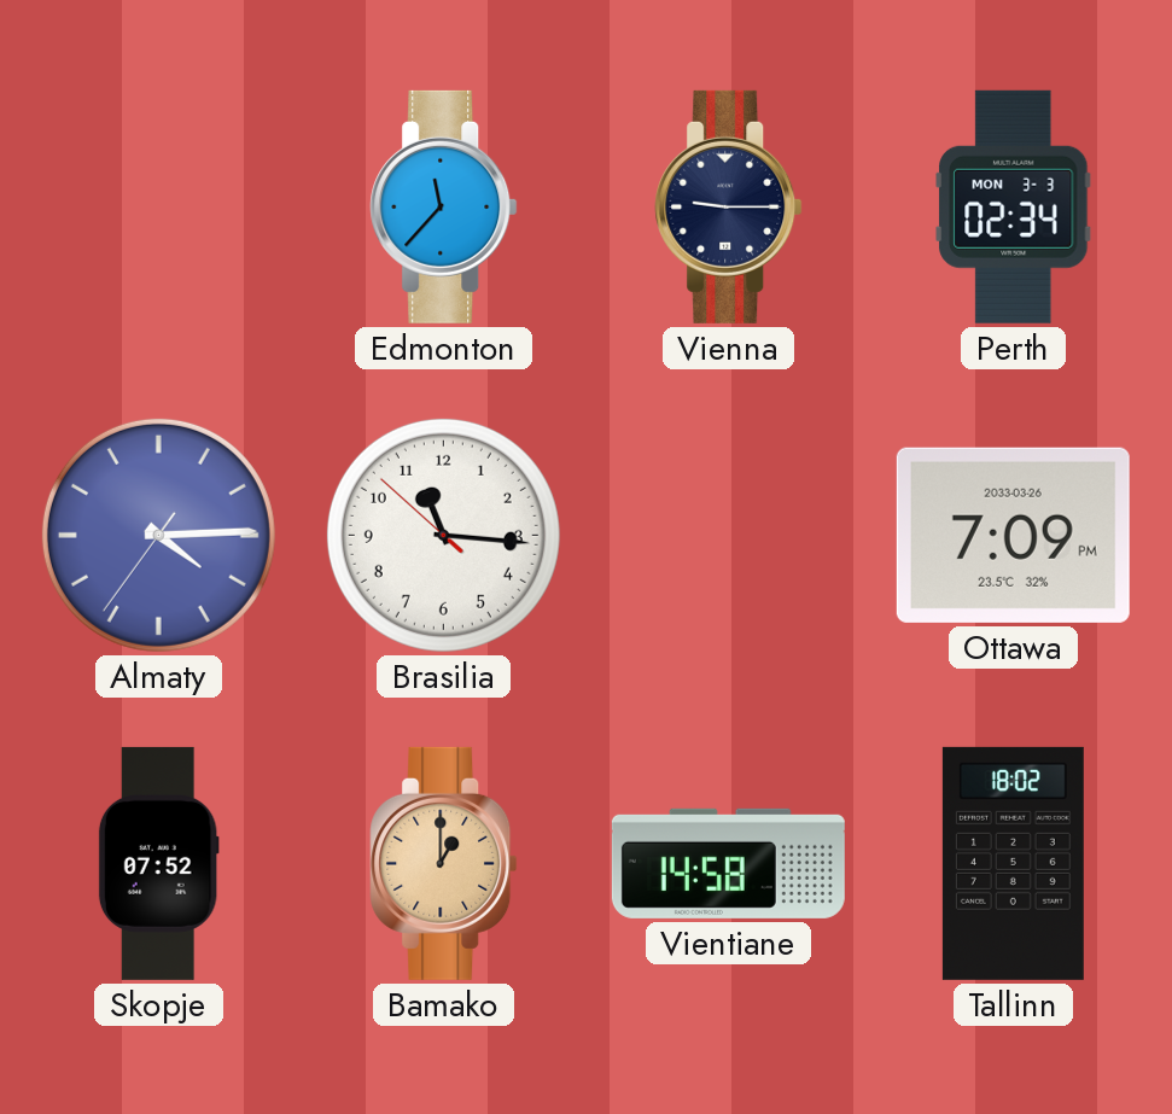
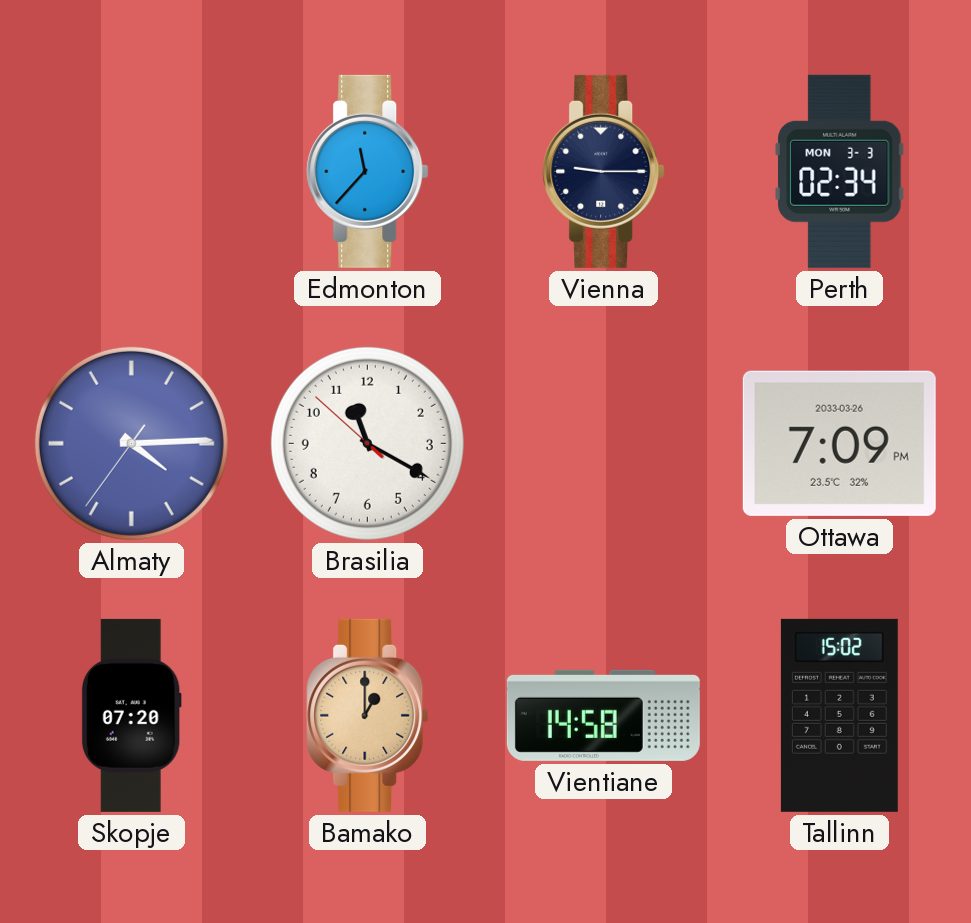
Brasilia: 11:15 -> 11:19
Skopje: 07:52 -> 07:20
Tallinn: 18:02 -> 15:02
